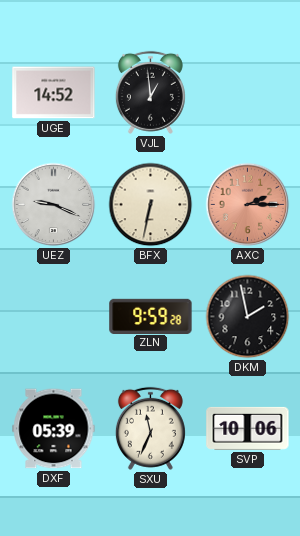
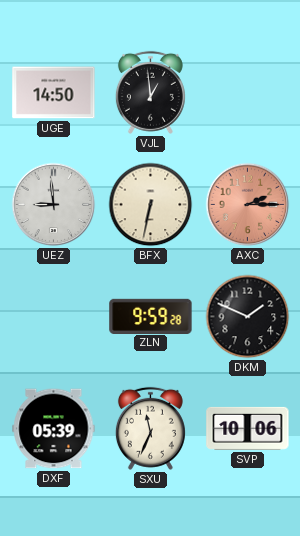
UGE: 14:52 -> 14:50
UEZ: 9:19 -> 8:59
DKM: 1:58 -> 1:49
